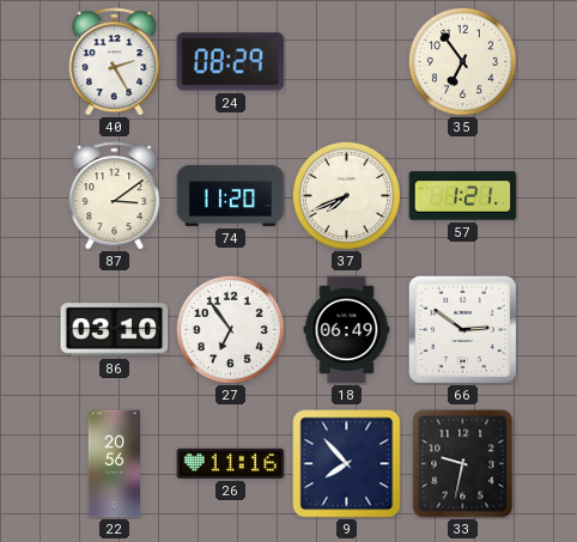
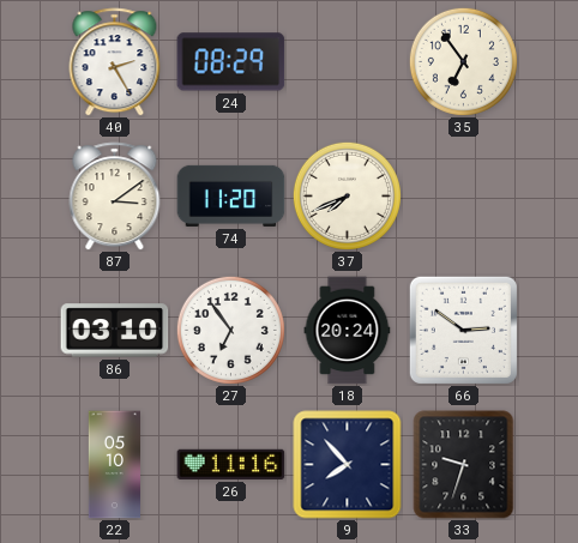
57: 1:21 -> none
18: 06:49 -> 20:24
22: 20:56 -> 05:10
33: 9:32 -> 9:33
